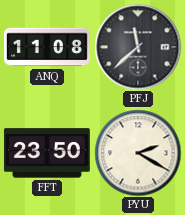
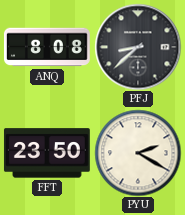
ANQ: 11:08 -> 8:08
PFJ: 11:38 -> 8:38
